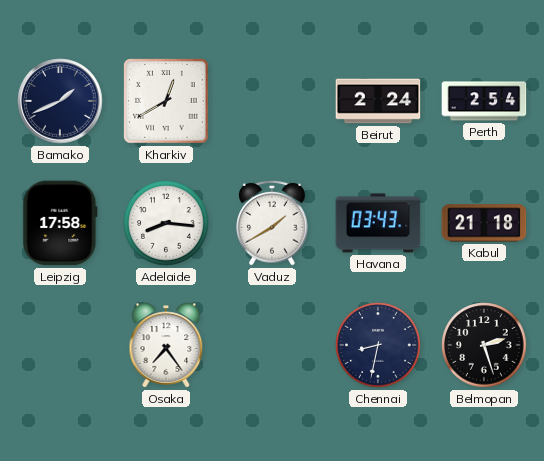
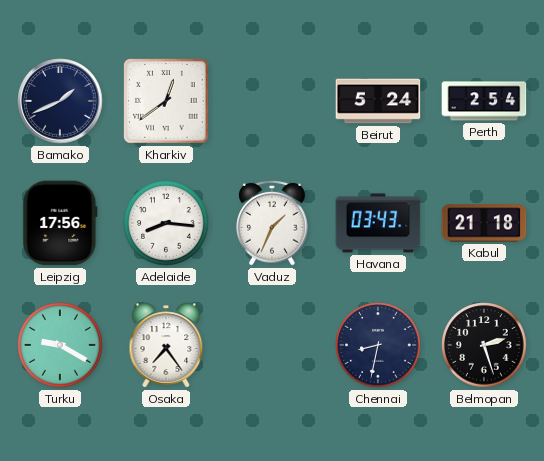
Kharkiv: 12:40 -> 12:39
Beirut: 2:24 -> 5:24
Leipzig: 17:58 -> 17:56
Vaduz: 1:40 -> 1:34
Turku: none -> 9:20
